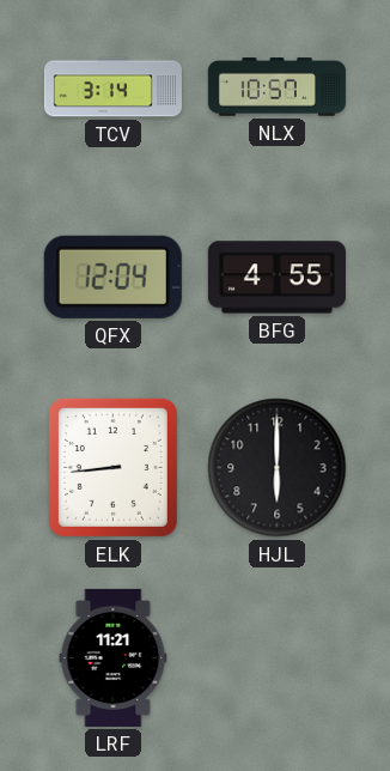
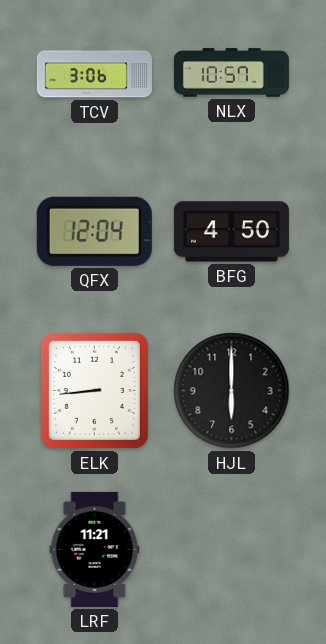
TCV: 3:14 -> 3:06
BFG: 4:55 -> 4:50
